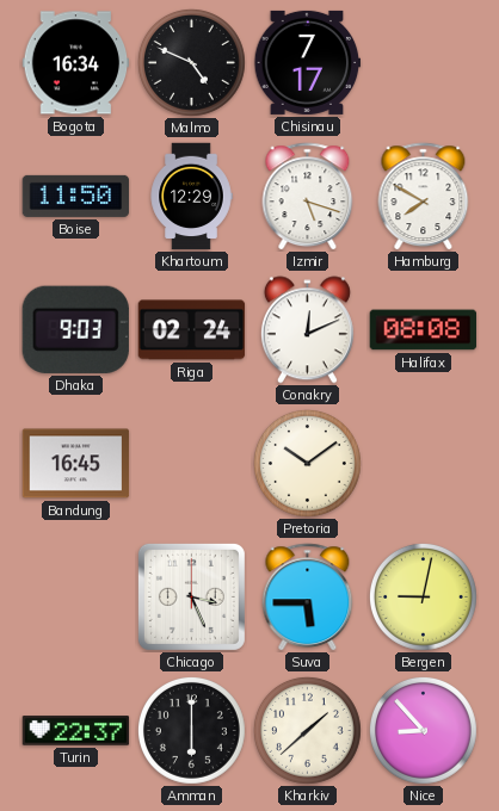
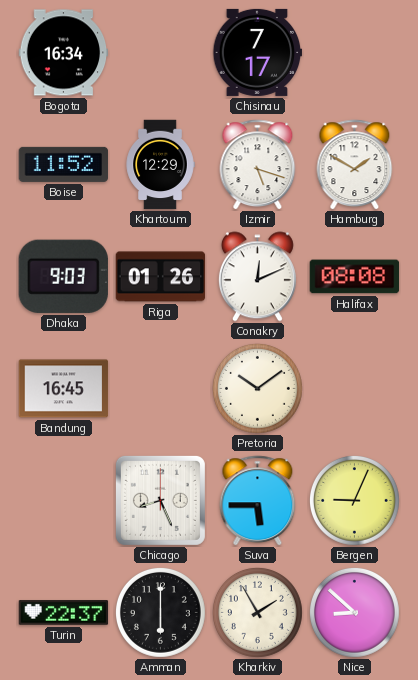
Malmo: 4:49 -> none
Boise: 11:50 -> 11:52
Hamburg: 7:50 -> 1:50
Riga: 02:24 -> 01:26
Chicago: 3:26 -> 8:26
Bergen: 9:02 -> 9:04
Kharkiv: 1:38 -> 1:55
Nice: 8:53 -> 8:52
